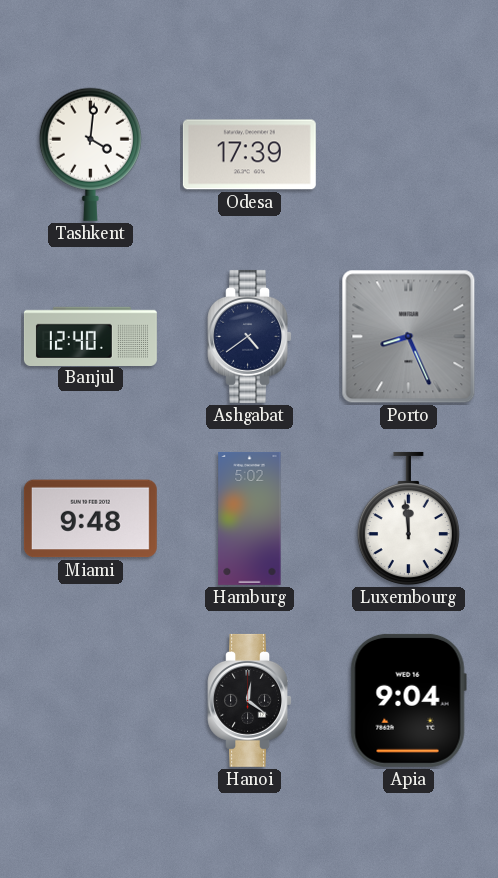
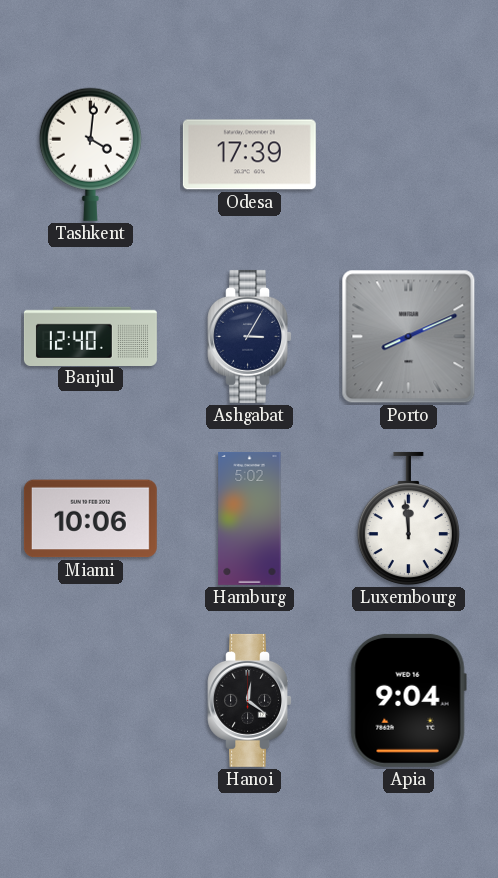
Ashgabat: 4:39 -> 3:05
Porto: 8:26 -> 8:11
Miami: 9:48 -> 10:06
